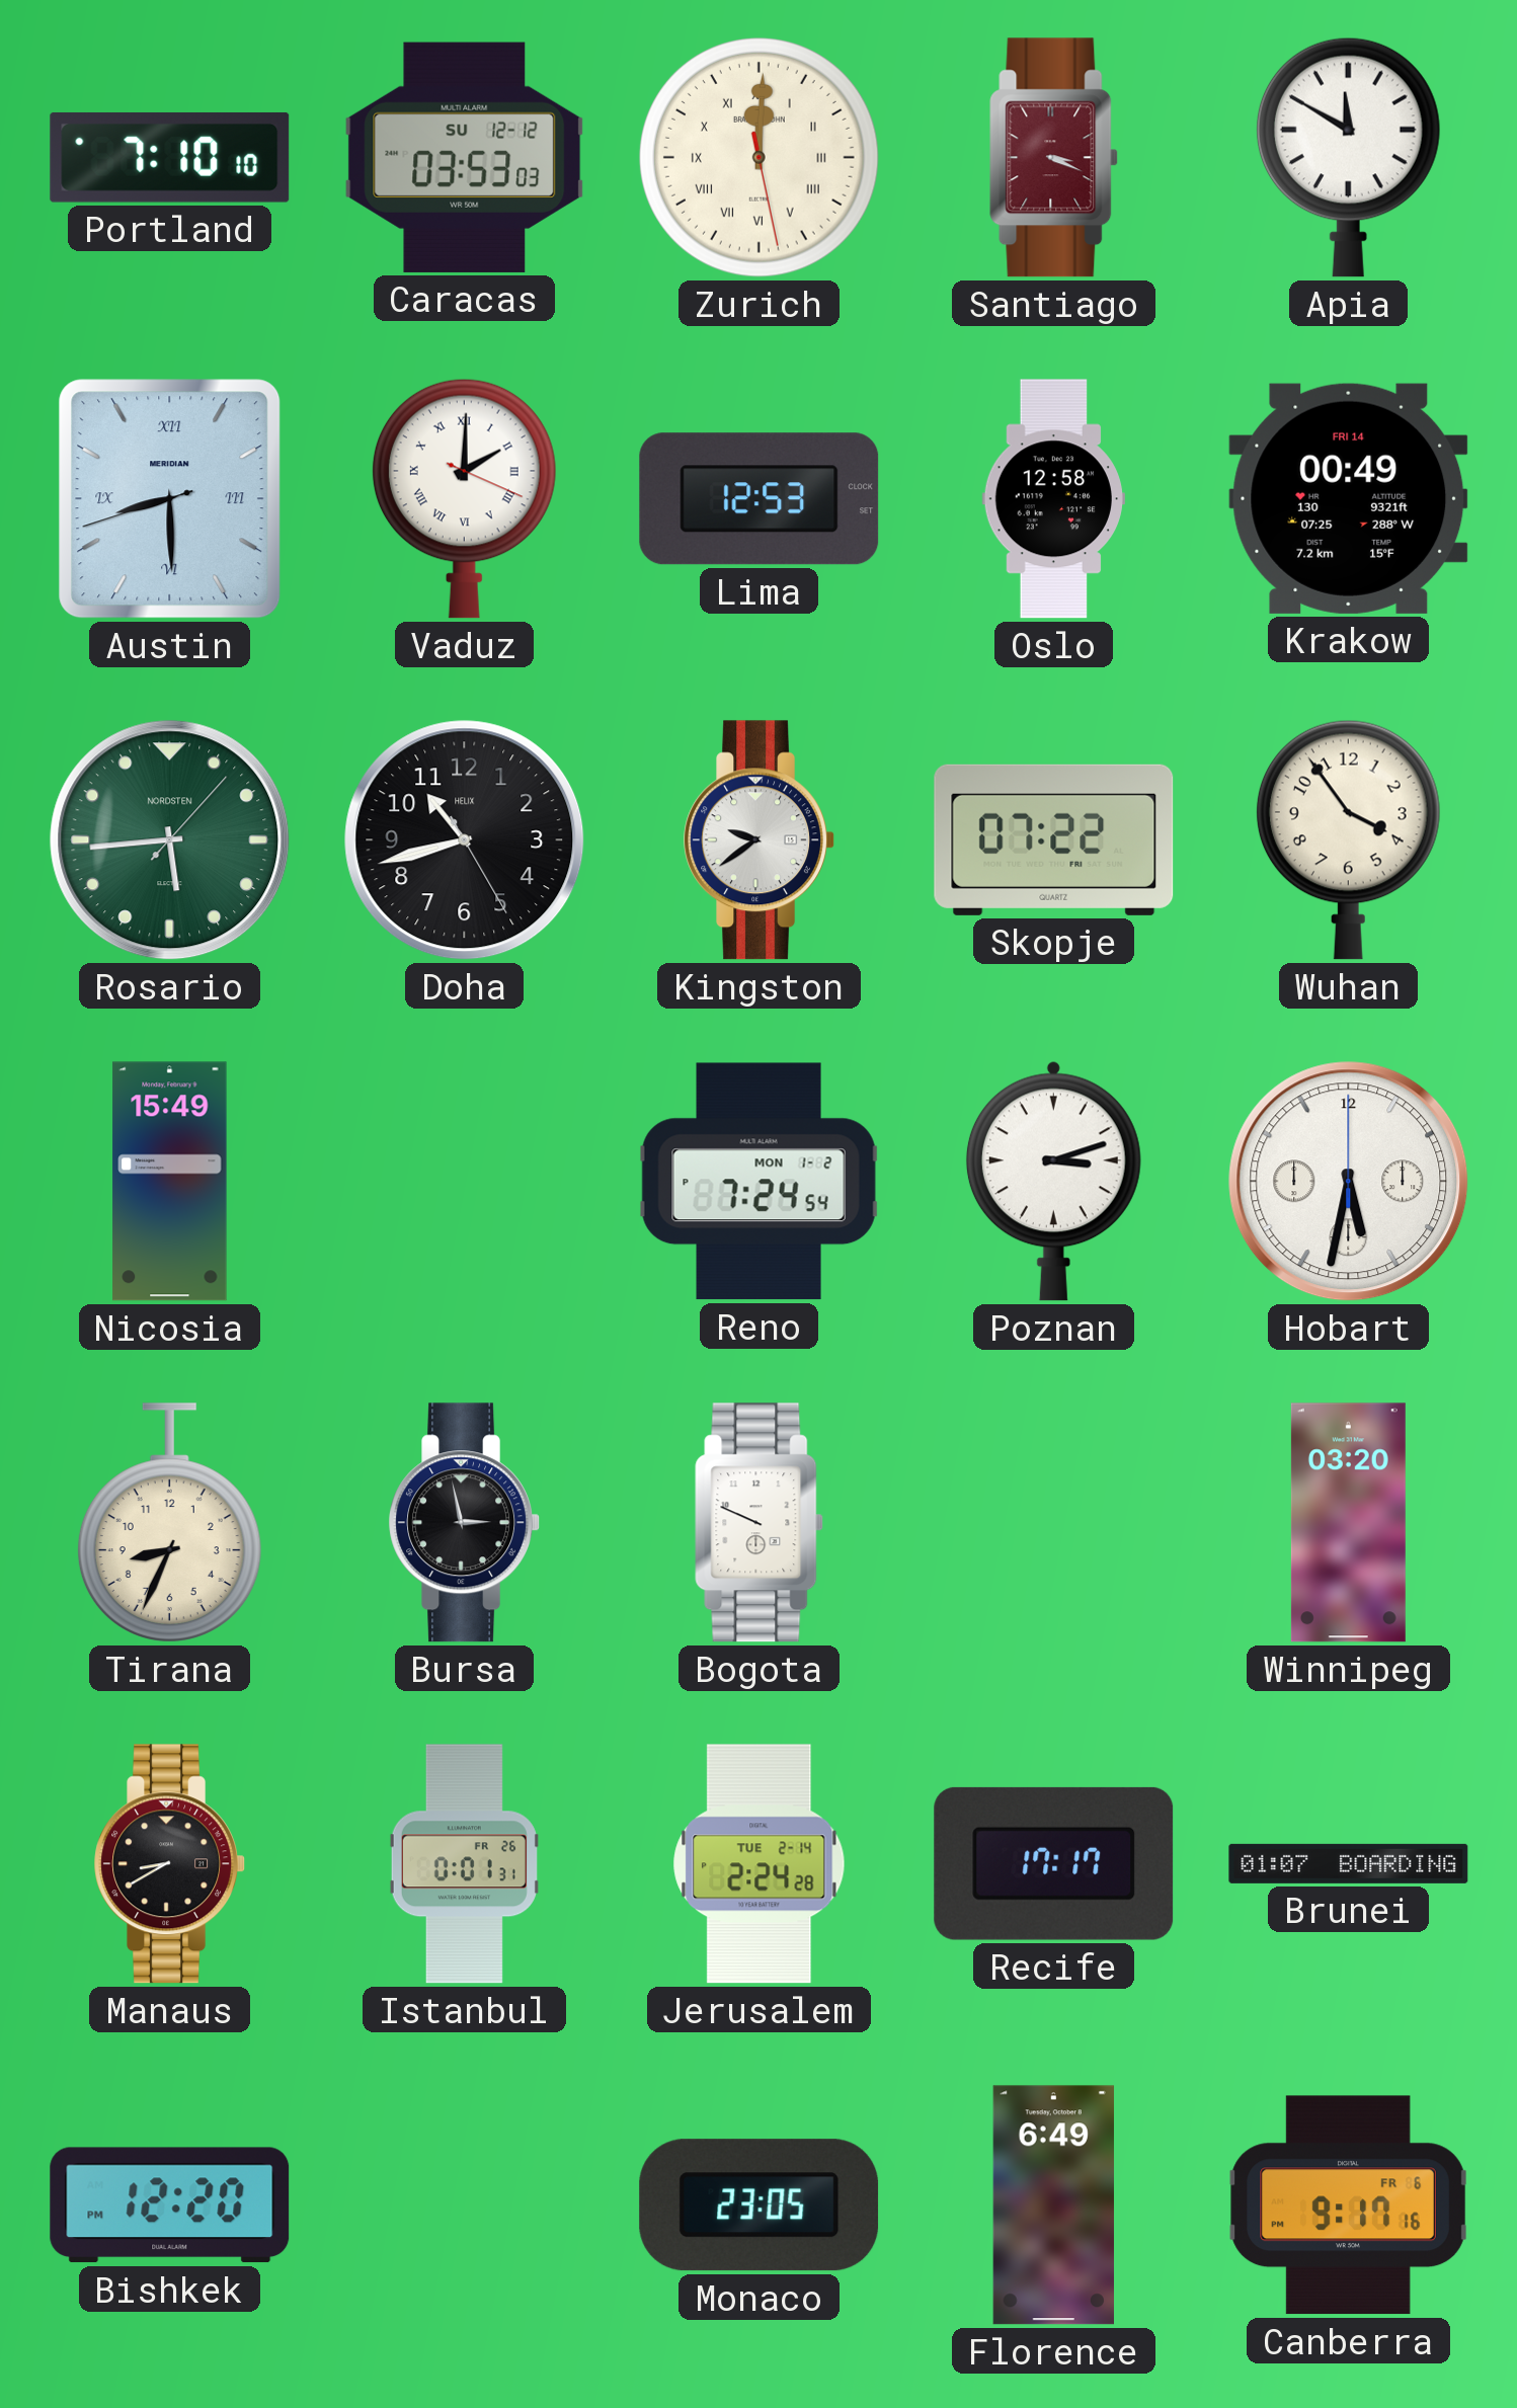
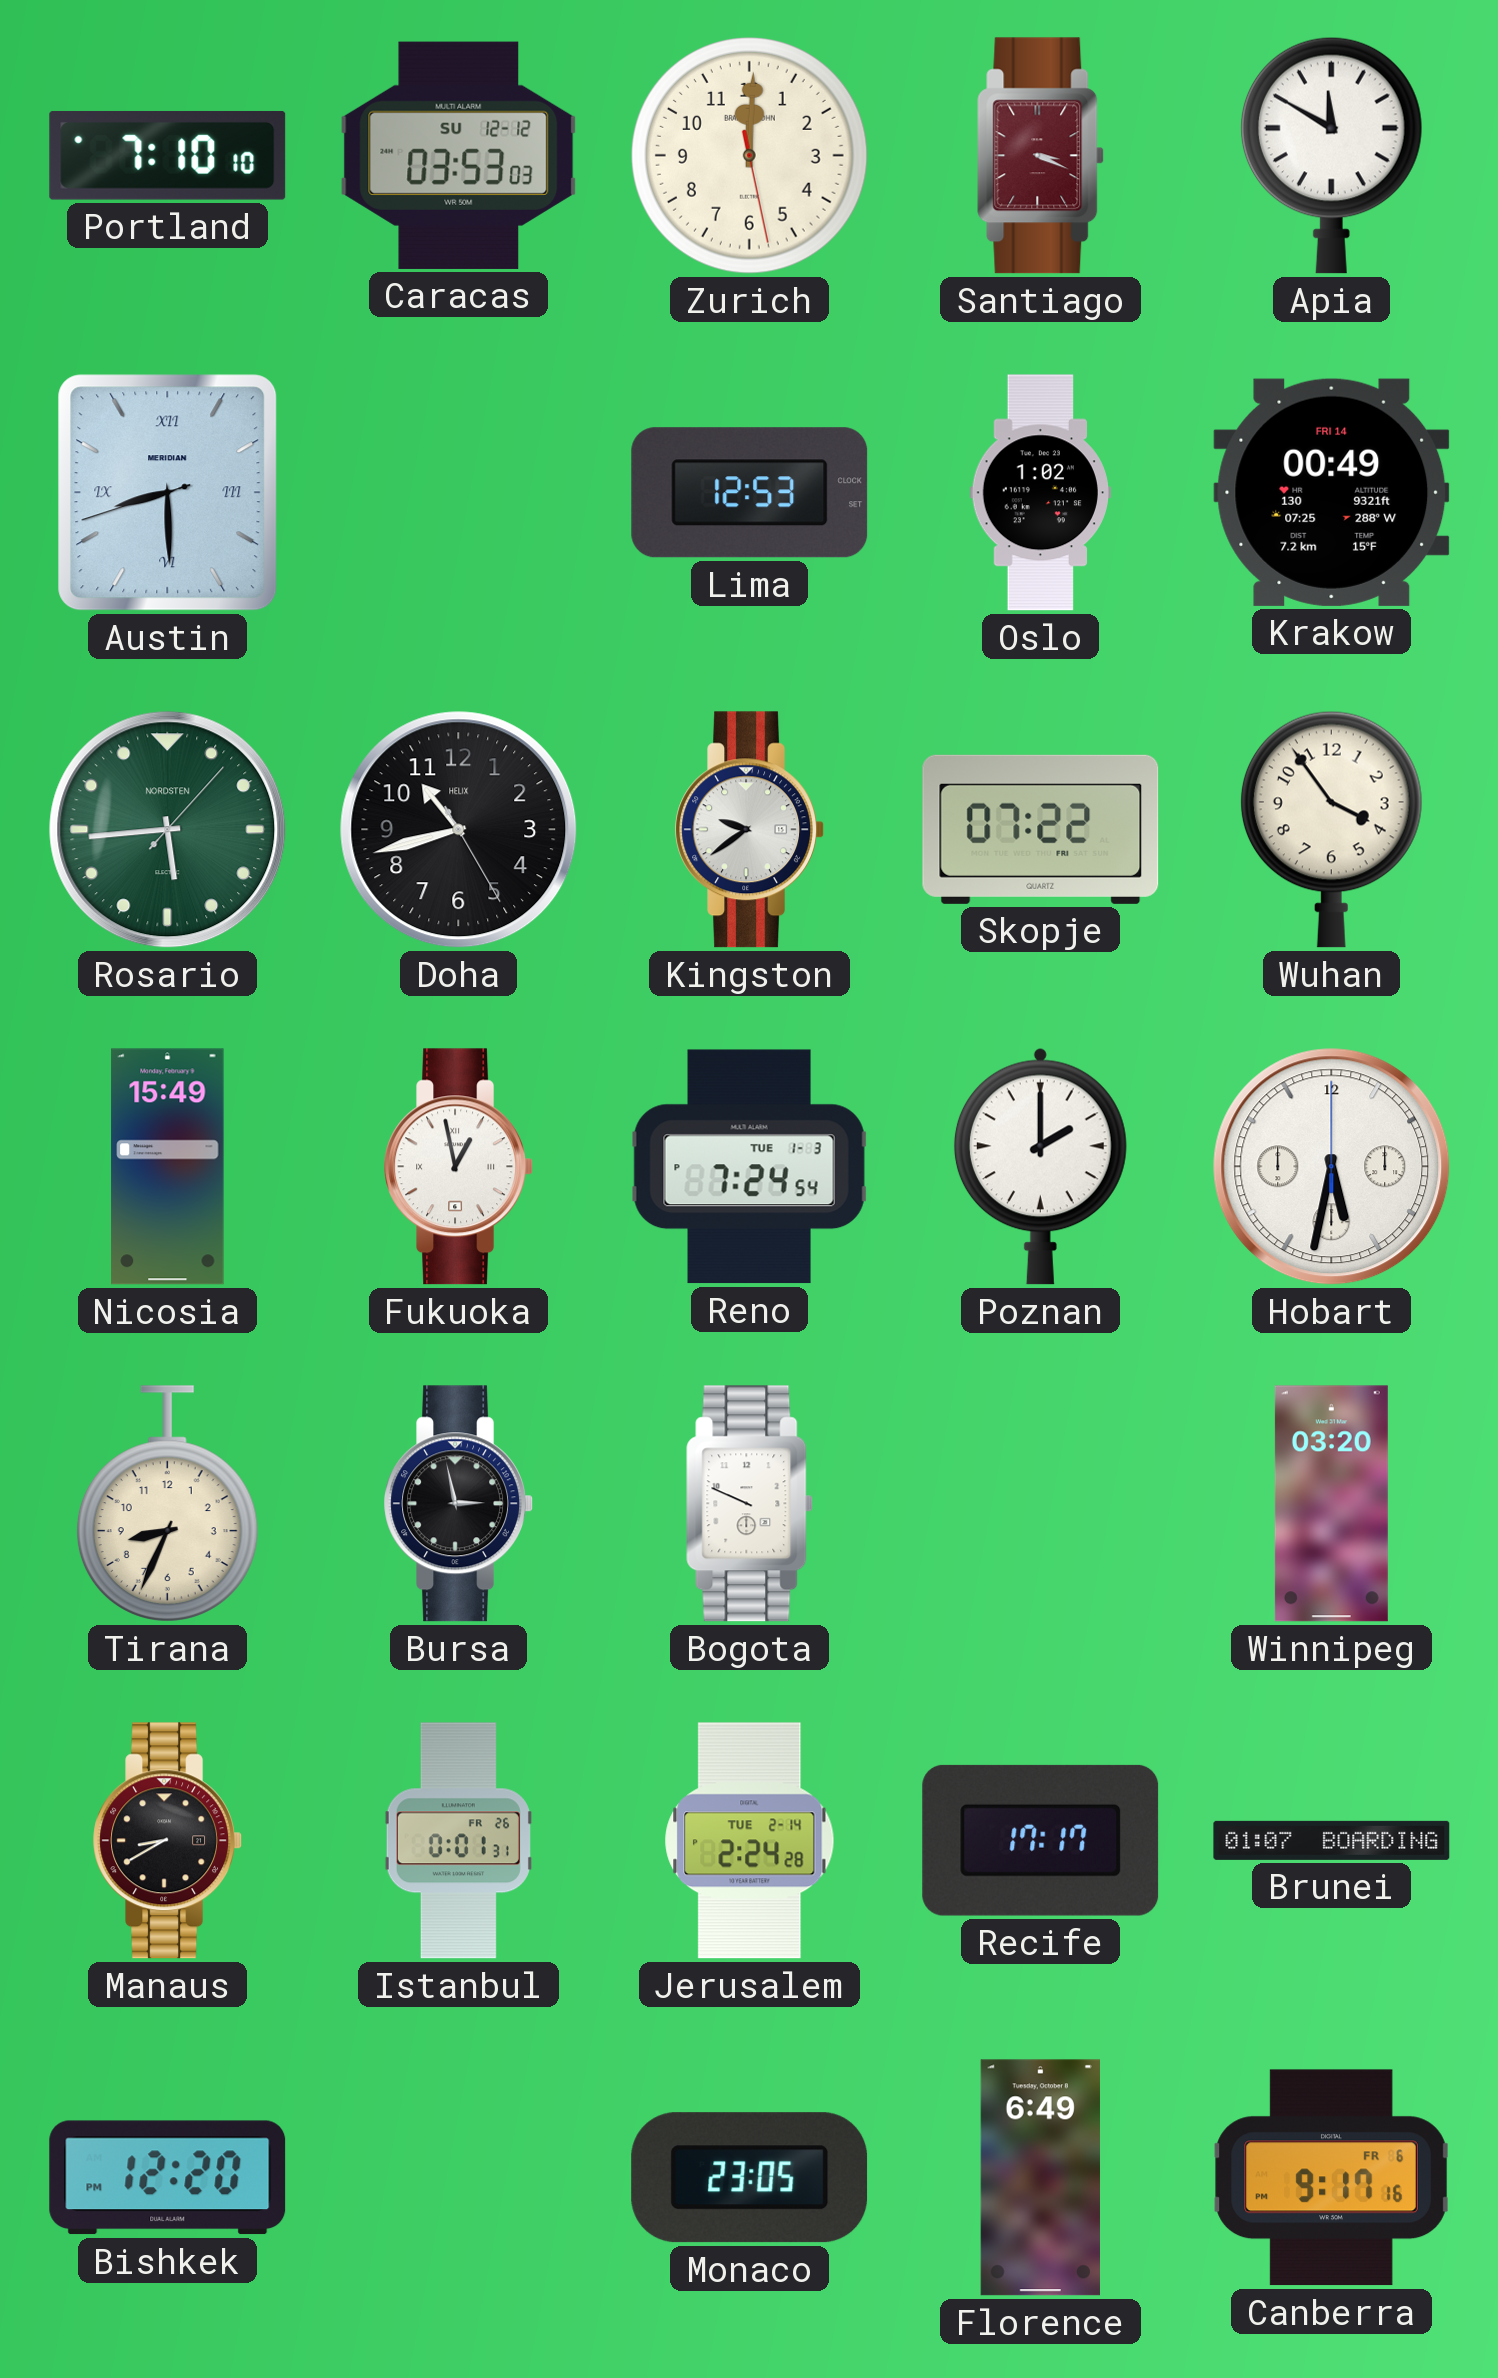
Zurich numerals: Roman -> Arabic
Vaduz: 2:00 -> none
Oslo: 12:58 -> 1:02
Fukuoka: none -> 12:58
Reno date: MON 1-2 -> TUE 1-3
Poznan: 3:12 -> 2:00
